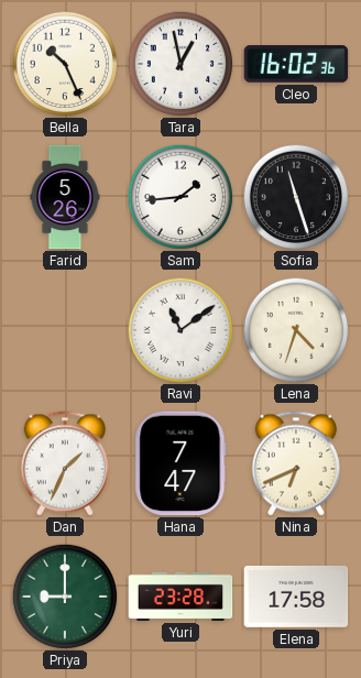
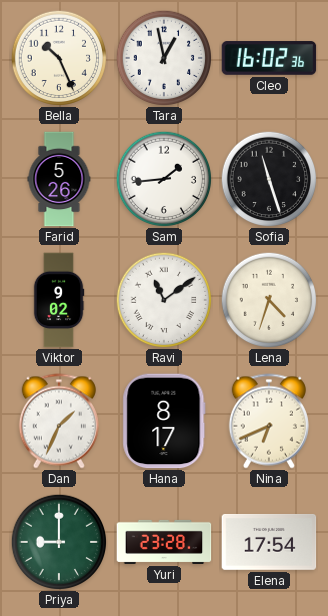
Viktor: none -> 9:02
Hana: 7:47 -> 8:17
Elena: 17:58 -> 17:54
